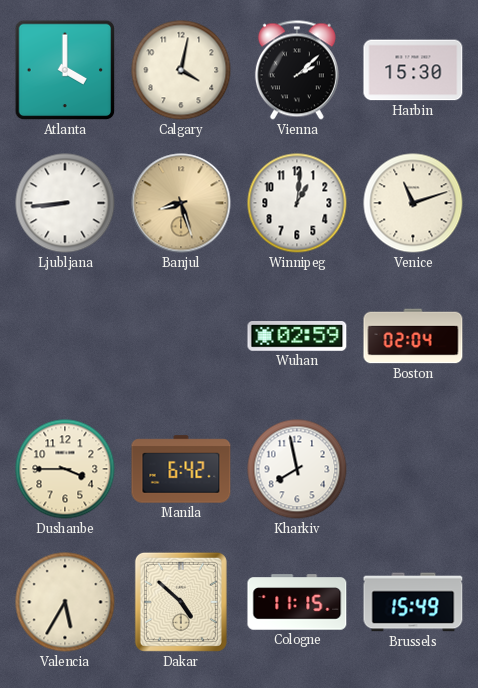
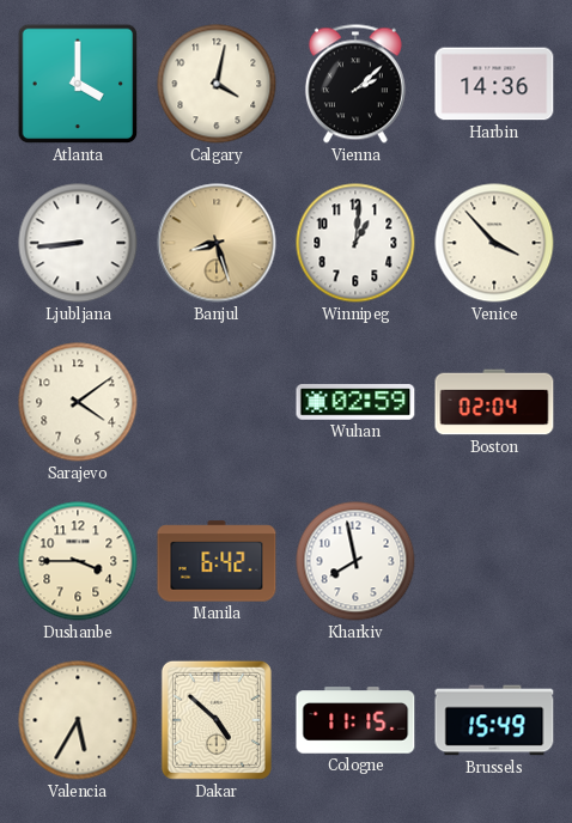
Harbin: 15:30 -> 14:36
Venice: 11:12 -> 3:53
Sarajevo: none -> 4:09
